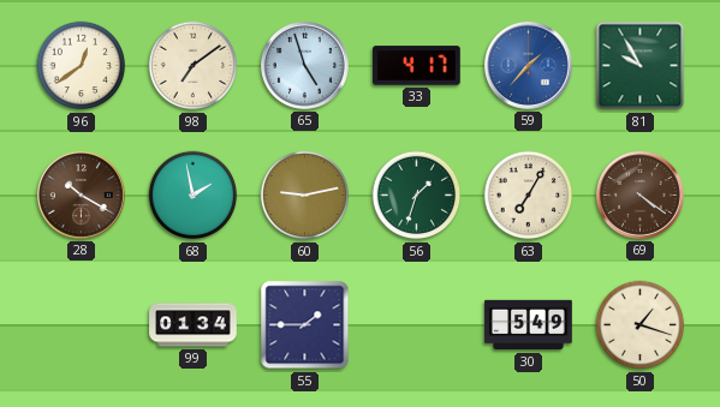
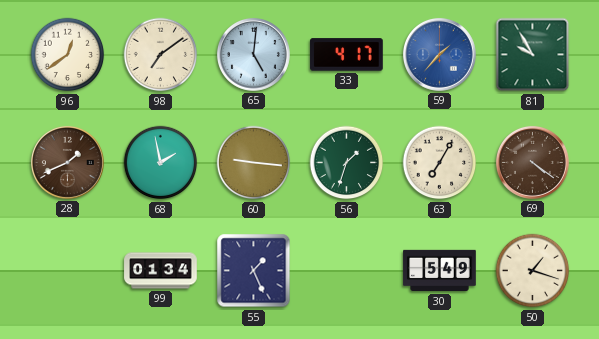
65: 4:57 -> 5:01
28: 10:20 -> 1:41
60: 9:13 -> 9:16
55: 1:45 -> 1:26
